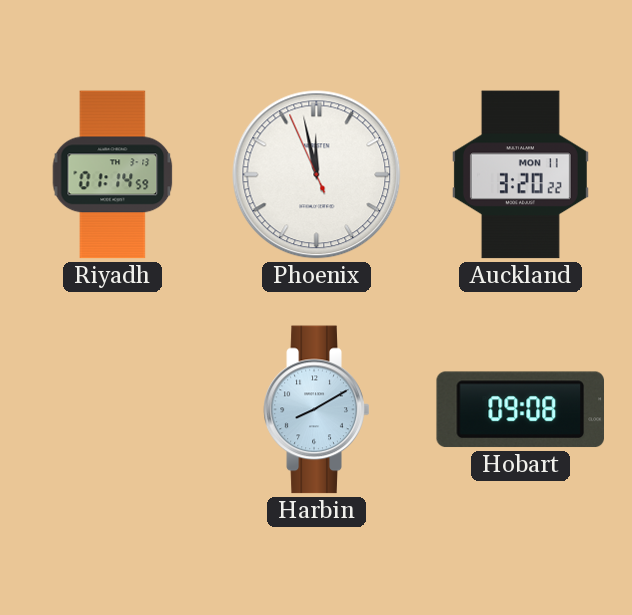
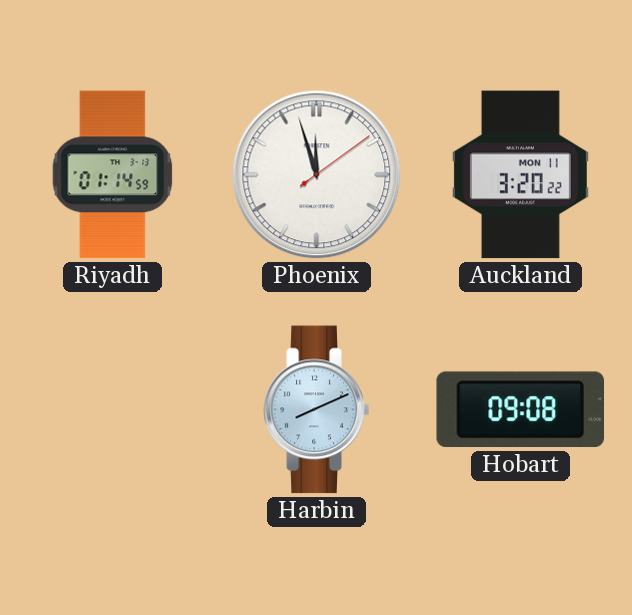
Phoenix: 11:57:56 -> 11:57:09
Harbin: 8:10 -> 8:11
